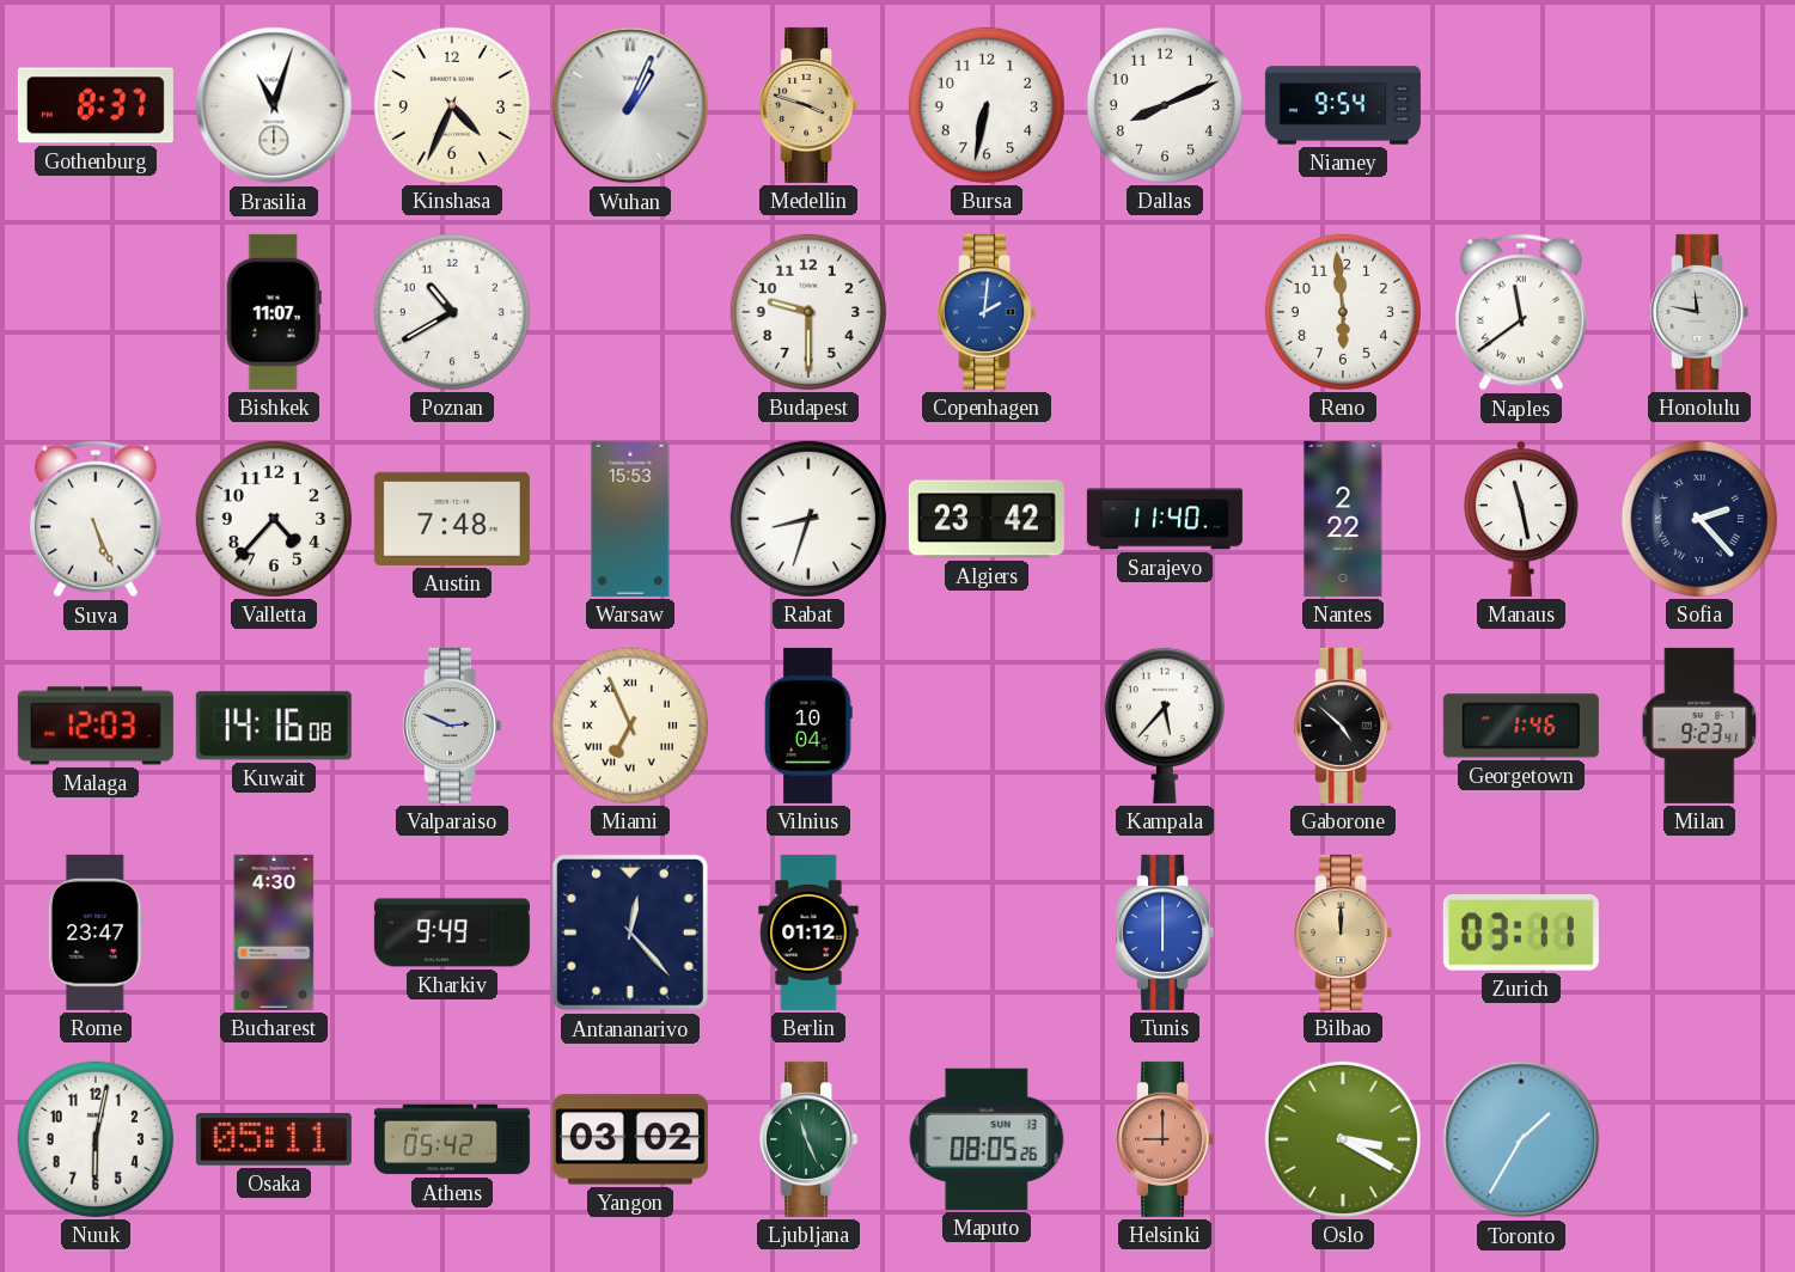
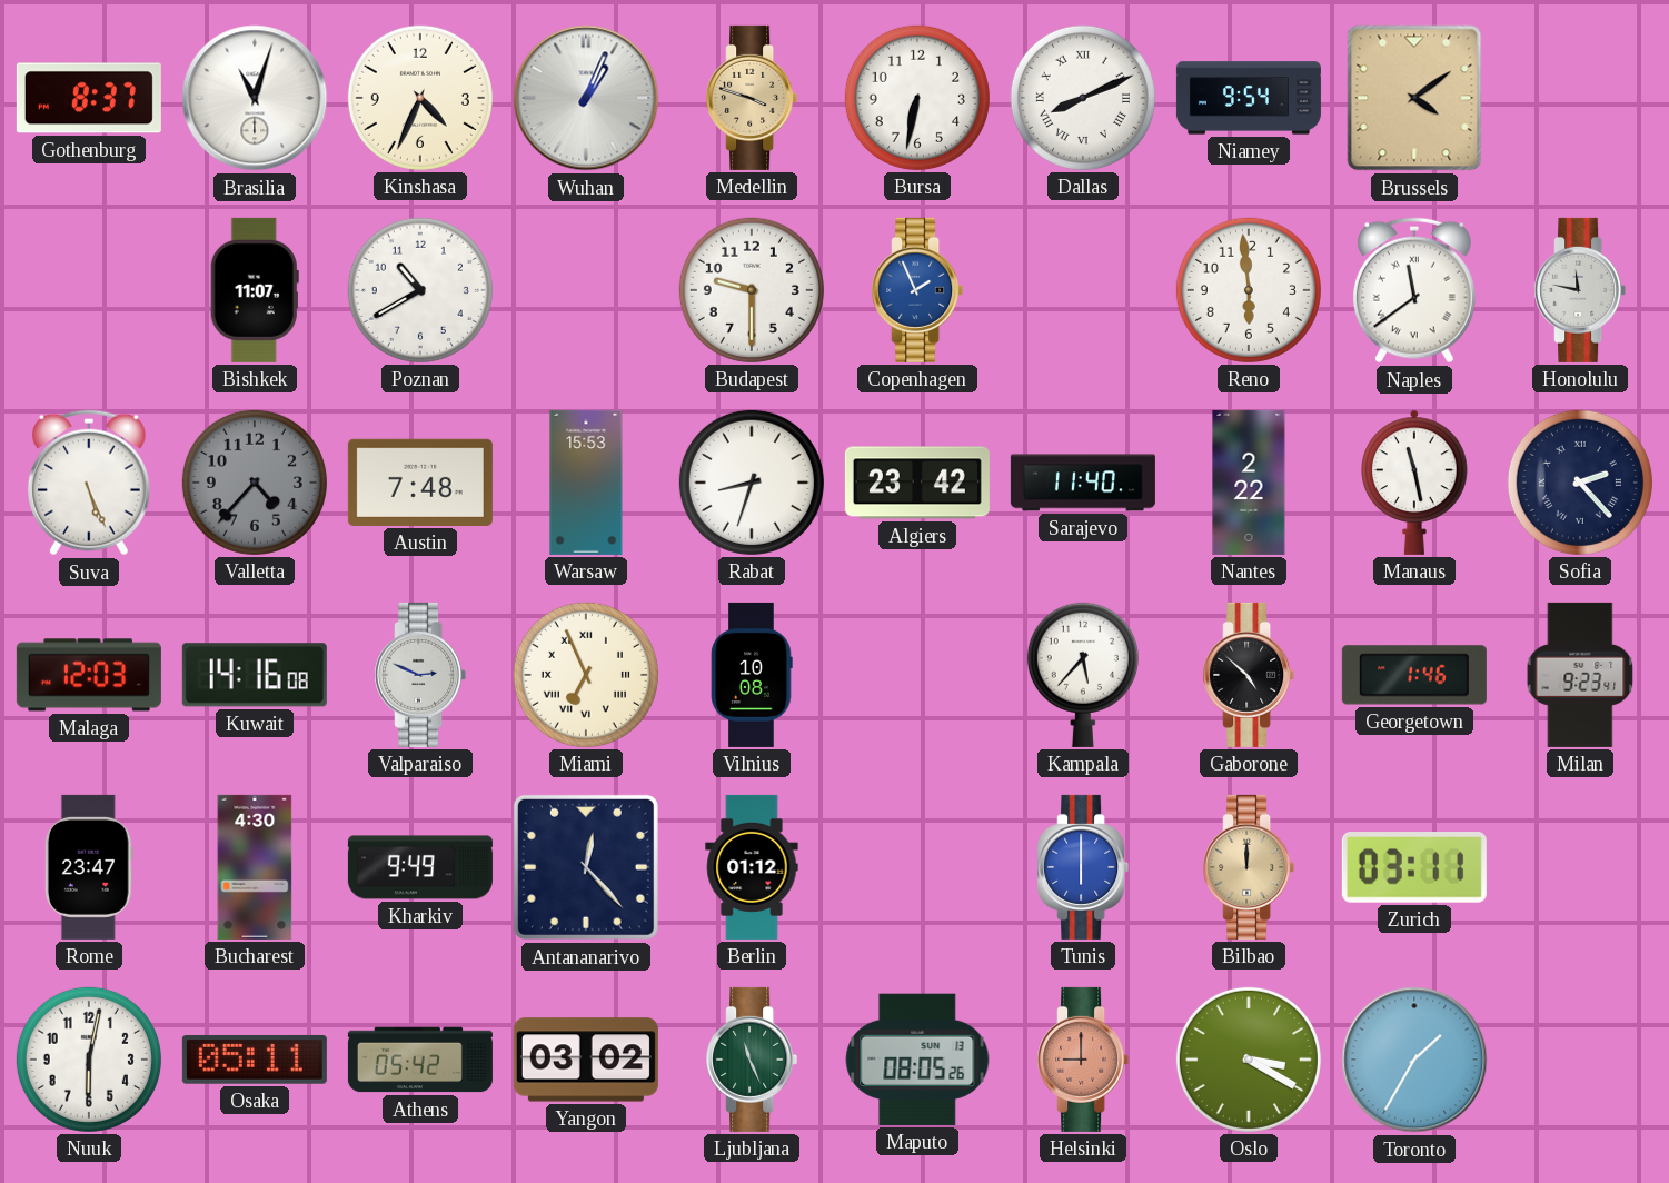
Dallas numerals: Arabic -> Roman
Brussels: none -> 4:09
Copenhagen: 2:01 -> 1:56
Valletta dial: white -> grey
Vilnius: 10:04 -> 10:08
